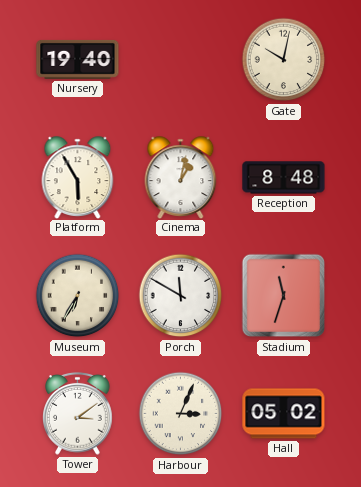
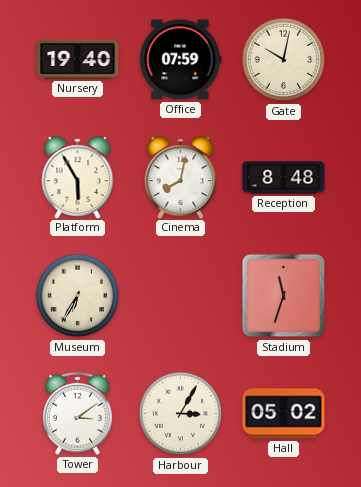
Office: none -> 07:59
Cinema: 1:02 -> 8:02
Porch: 11:50 -> none
Harbour: 3:04 -> 3:05
